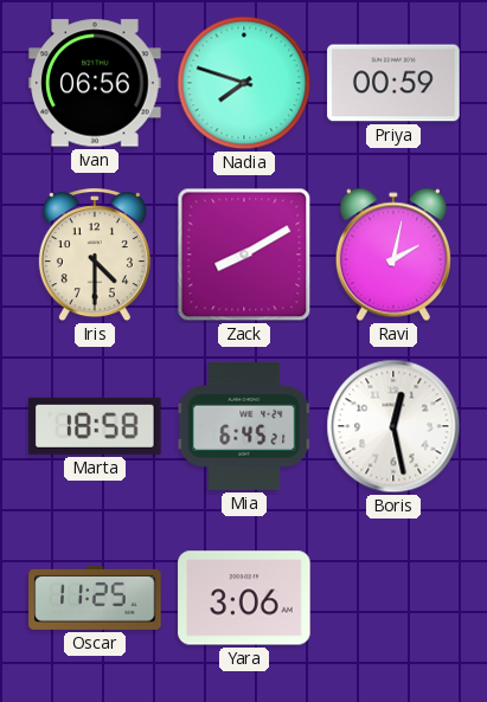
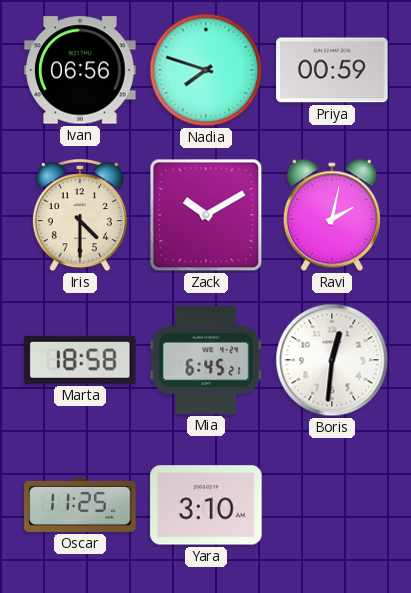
Zack: 8:10 -> 10:10
Boris: 12:28 -> 12:31
Yara: 3:06 -> 3:10
